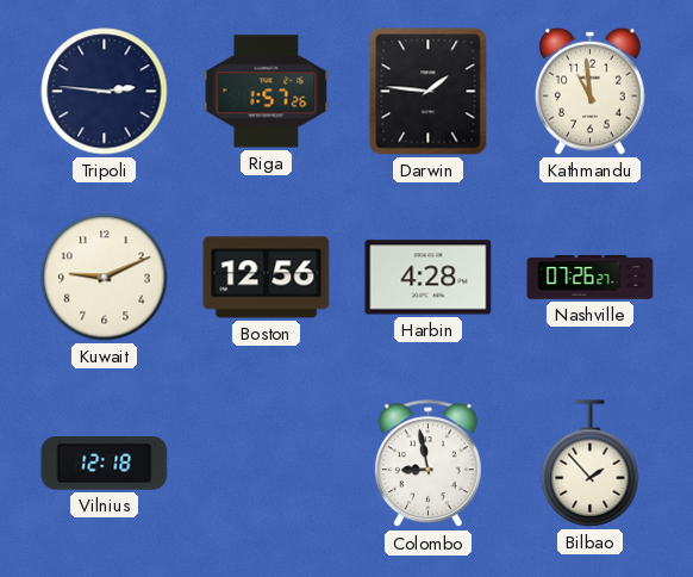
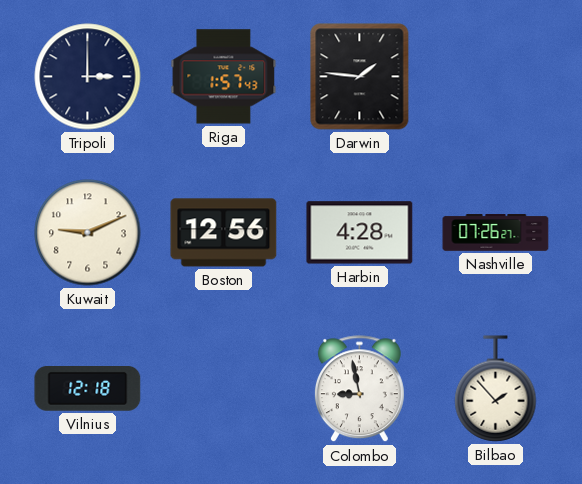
Tripoli: 2:46 -> 3:00
Riga: 1:57:26 -> 1:57:43
Kathmandu: 10:59 -> none
